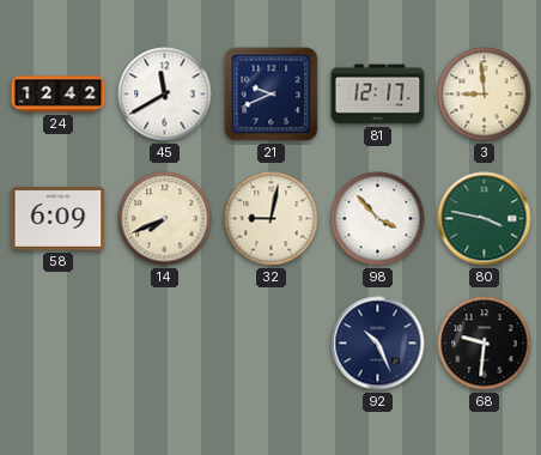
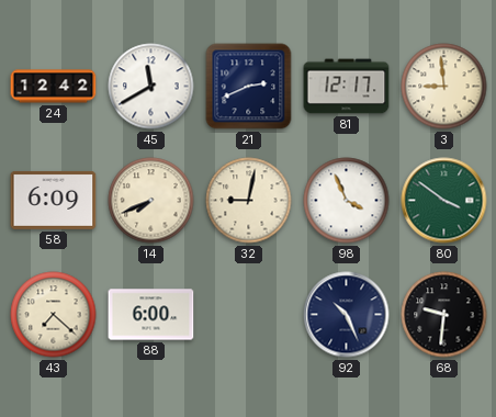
21: 9:41 -> 2:41
98: 3:53 -> 3:56
80: 3:47 -> 3:51
43: none -> 7:22
88: none -> 6:00
